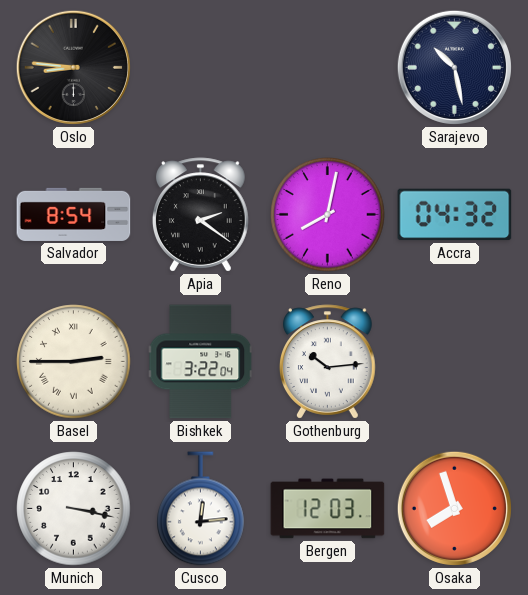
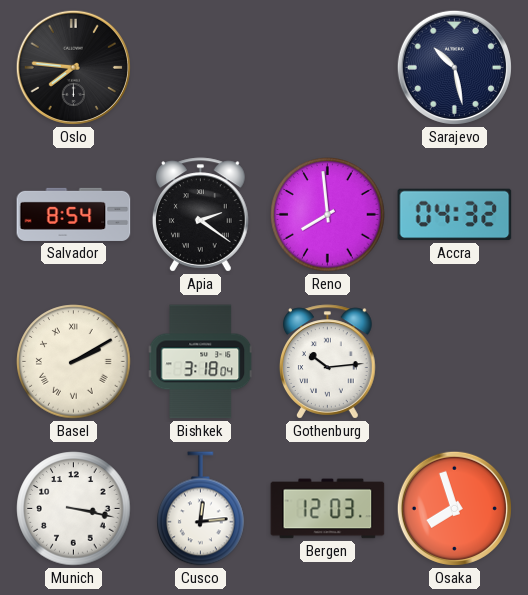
Oslo: 8:46 -> 7:46
Reno: 8:02 -> 7:59
Basel: 2:45 -> 2:10
Bishkek: 3:22 -> 3:18
